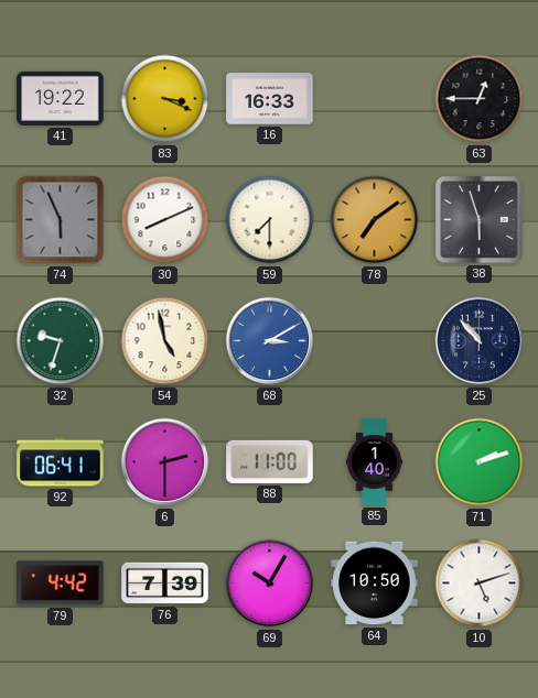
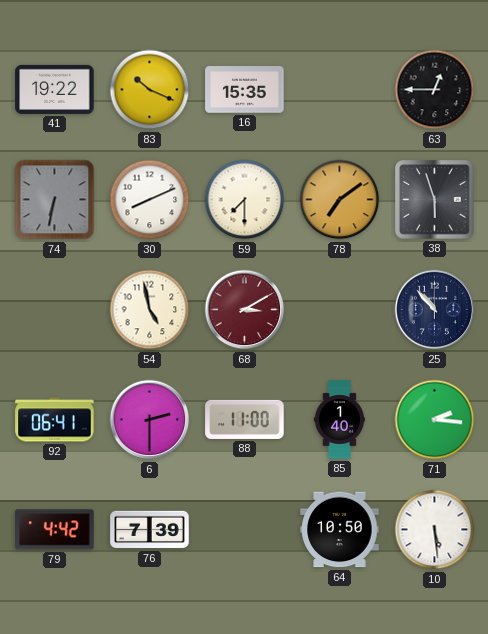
83: 3:19 -> 10:19
16: 16:33 -> 15:35
74: 5:56 -> 6:32
32: 9:33 -> none
68 dial: blue -> burgundy
71: 2:12 -> 2:16
69: 10:05 -> none
10: 5:12 -> 5:29
